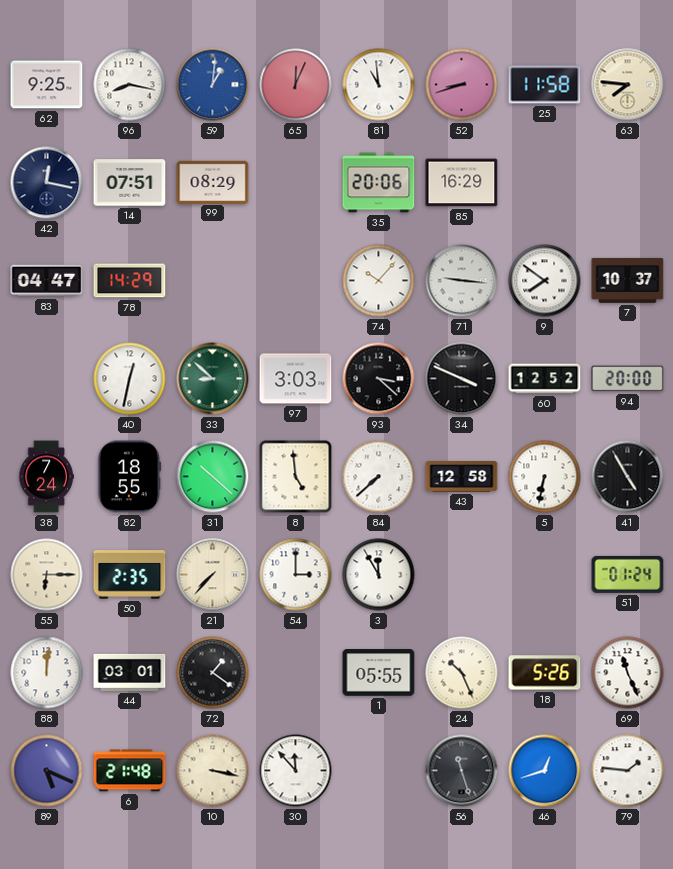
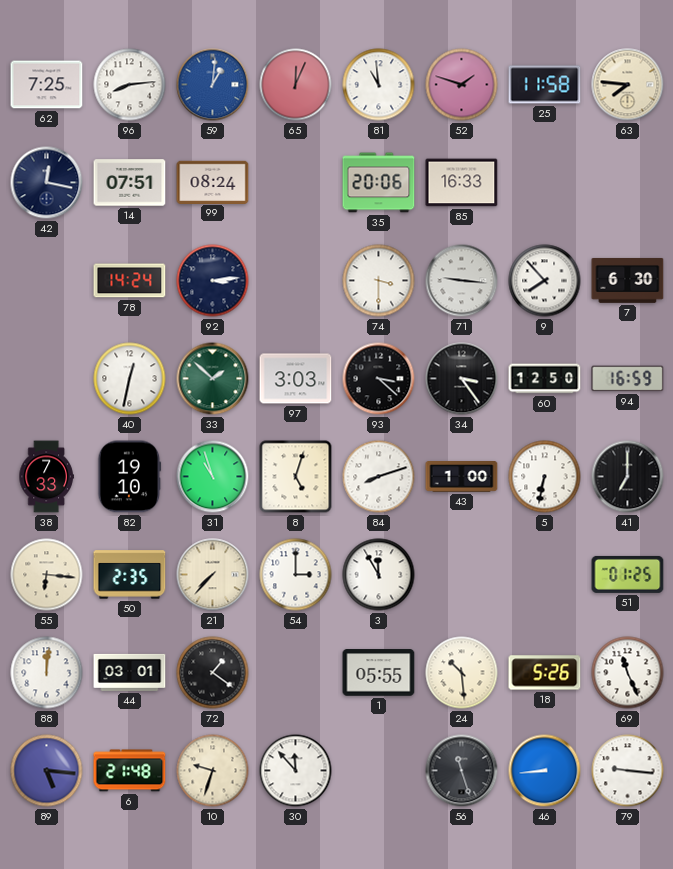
62: 9:25 -> 7:25
96: 8:17 -> 8:14
52: 8:42 -> 1:48
99: 08:29 -> 08:24
85: 16:29 -> 16:33
83: 04:47 -> none
78: 14:29 -> 14:24
92: none -> 3:14
74: 10:07 -> 3:30
9: 7:51 -> 7:53
7: 10:37 -> 6:30
33: 8:52 -> 1:52
34: 3:49 -> 3:24
60: 12:52 -> 12:50
94: 20:00 -> 16:59
38: 7:24 -> 7:33
82: 18:55 -> 19:10
31: 10:22 -> 10:57
8: 4:59 -> 5:03
84: 7:38 -> 8:12
43: 12:58 -> 1:00
41: 4:55 -> 7:00
55: 6:15 -> 6:16
51: 01:24 -> 01:25
24: 10:26 -> 10:29
89: 5:19 -> 5:16
10: 3:17 -> 9:33
46: 12:42 -> 8:44
79: 1:46 -> 9:16
